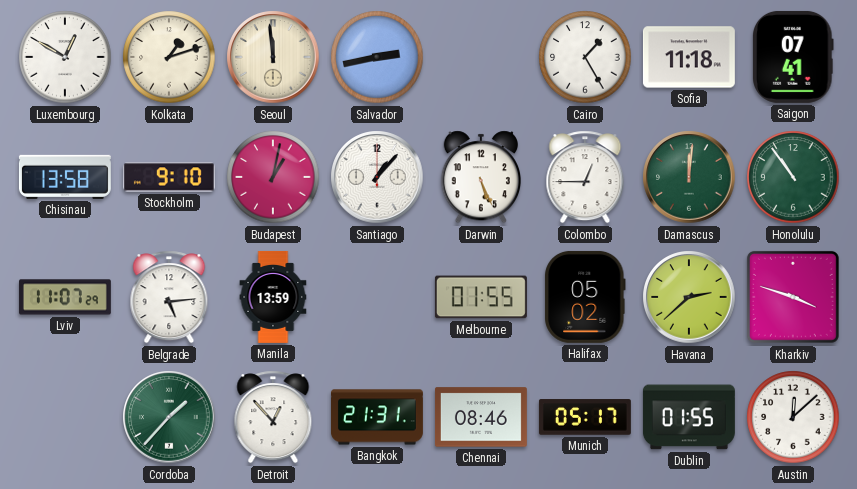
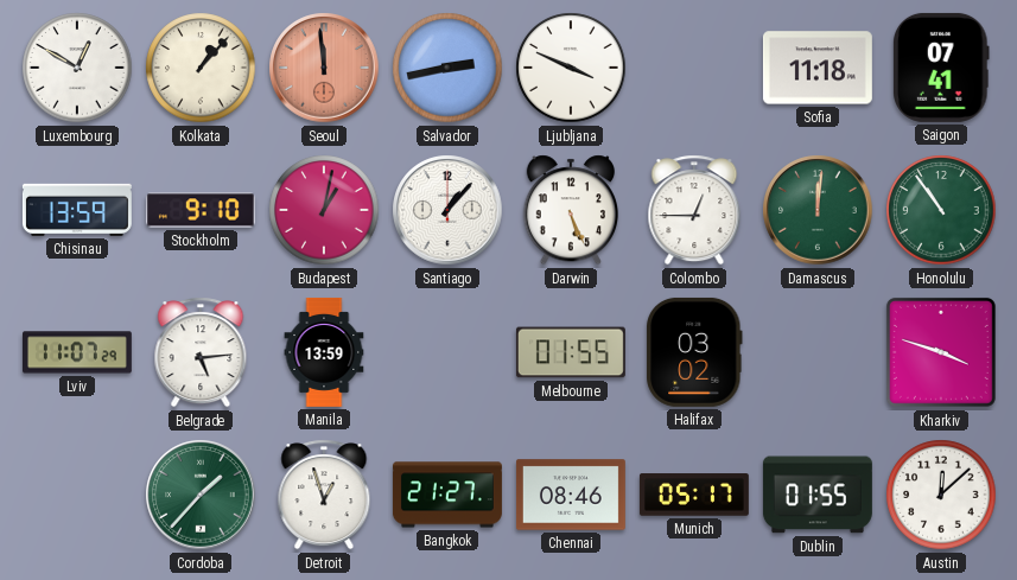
Kolkata: 1:12 -> 1:07
Seoul dial: cream -> salmon
Ljubljana: none -> 3:49
Cairo: 1:25 -> none
Chisinau: 13:58 -> 13:59
Halifax: 05:02 -> 03:02
Havana: 2:38 -> none
Detroit: 12:53 -> 12:57
Bangkok: 21:31 -> 21:27
